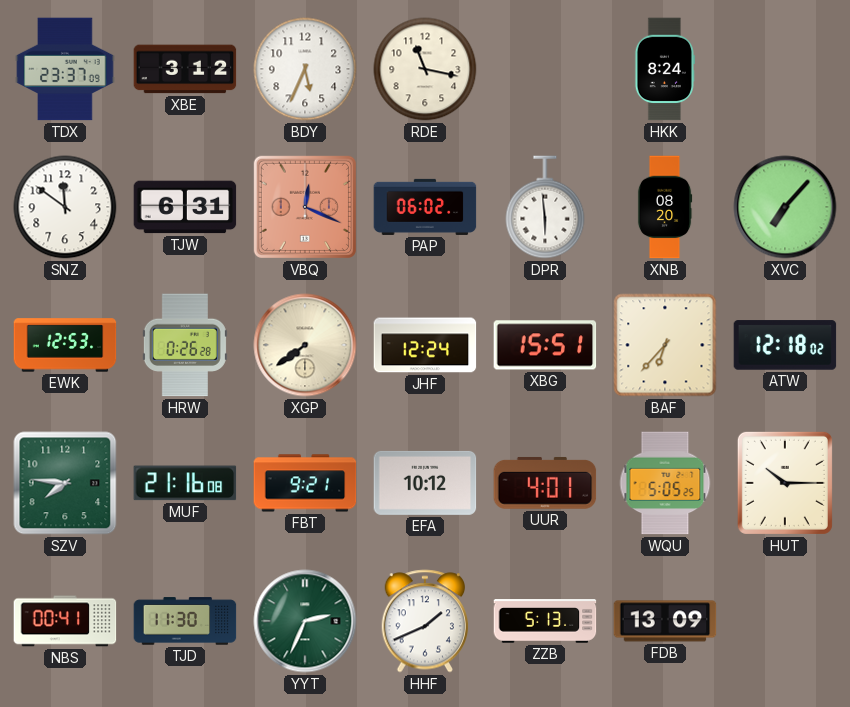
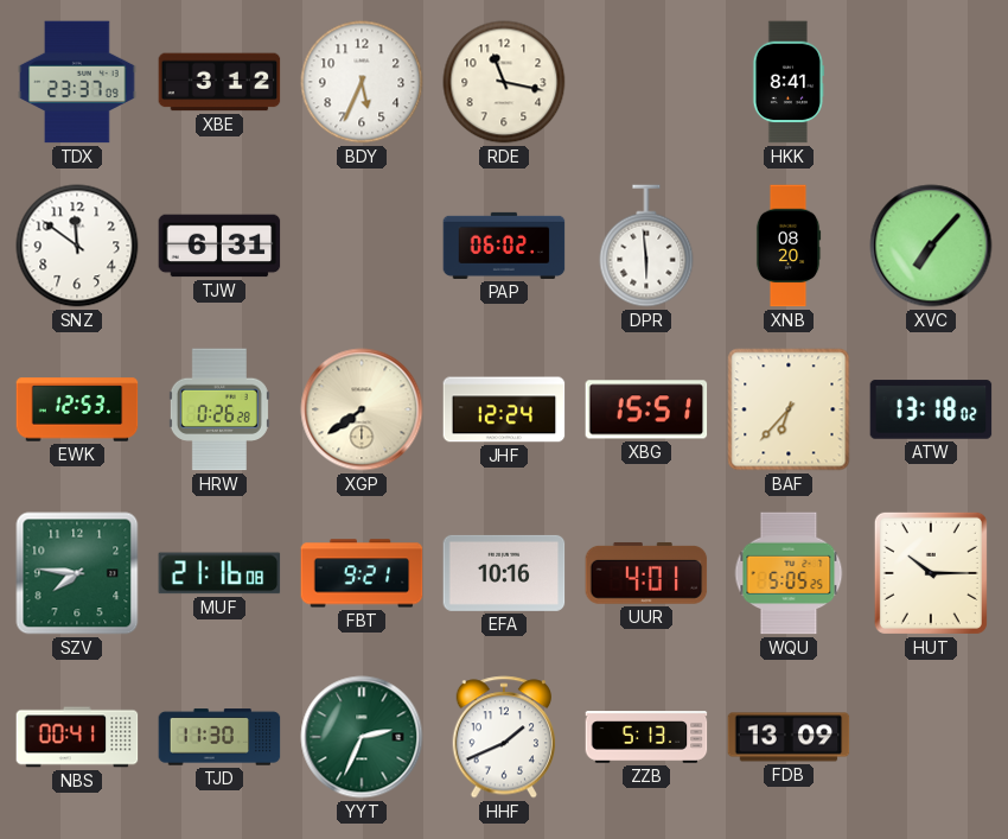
HKK: 8:24 -> 8:41
VBQ: 12:19 -> none
ATW: 12:18 -> 13:18
EFA: 10:12 -> 10:16
